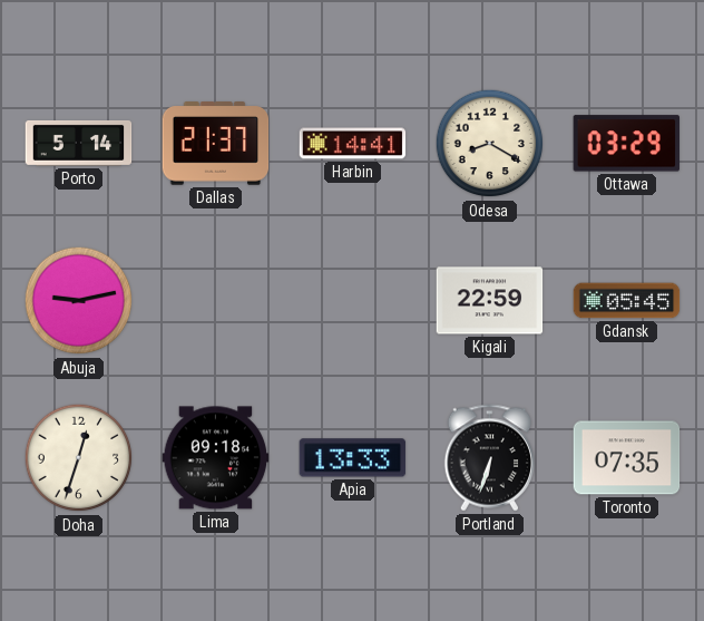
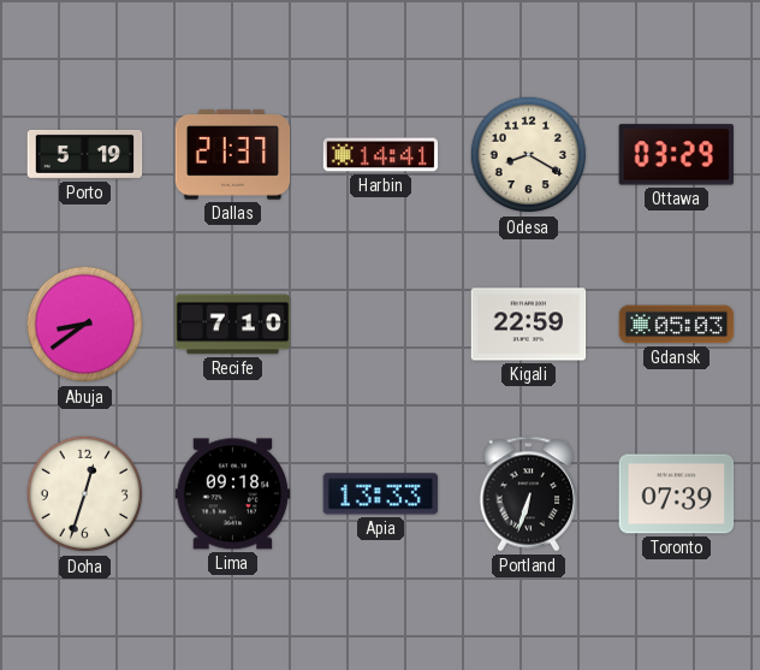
Porto: 5:14 -> 5:19
Abuja: 9:13 -> 8:39
Recife: none -> 7:10
Gdansk: 05:45 -> 05:03
Toronto: 07:35 -> 07:39
